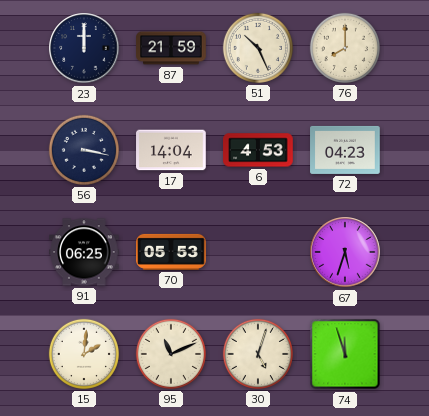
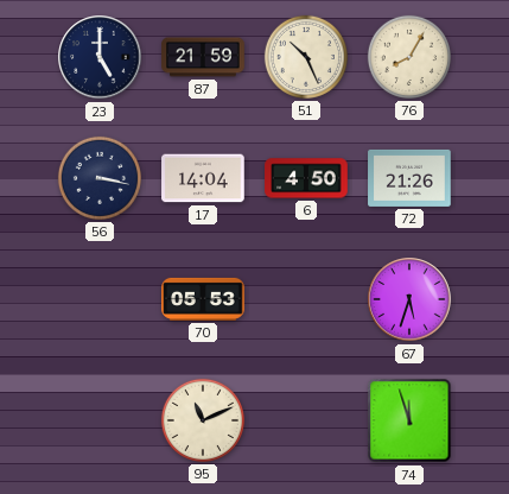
23: 12:00 -> 5:00
76: 8:00 -> 8:05
6: 4:53 -> 4:50
72: 04:23 -> 21:26
91: 06:25 -> none
15: 2:01 -> none
30: 5:03 -> none
